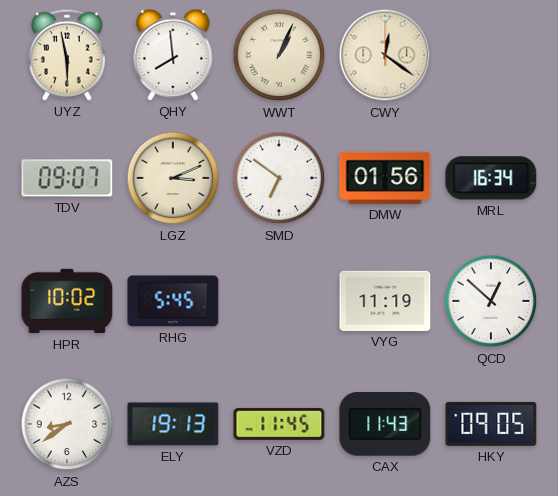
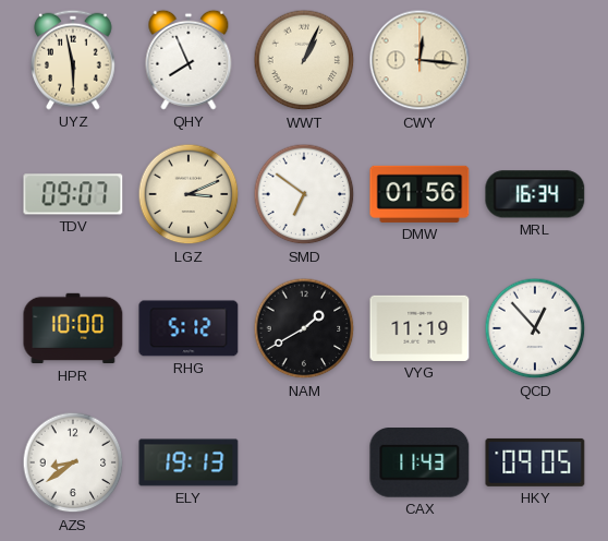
QHY: 7:59 -> 7:56
CWY: 12:21 -> 12:16
HPR: 10:02 -> 10:00
RHG: 5:45 -> 5:12
NAM: none -> 1:40
QCD: 12:52 -> 12:53
VZD: 11:45 -> none
